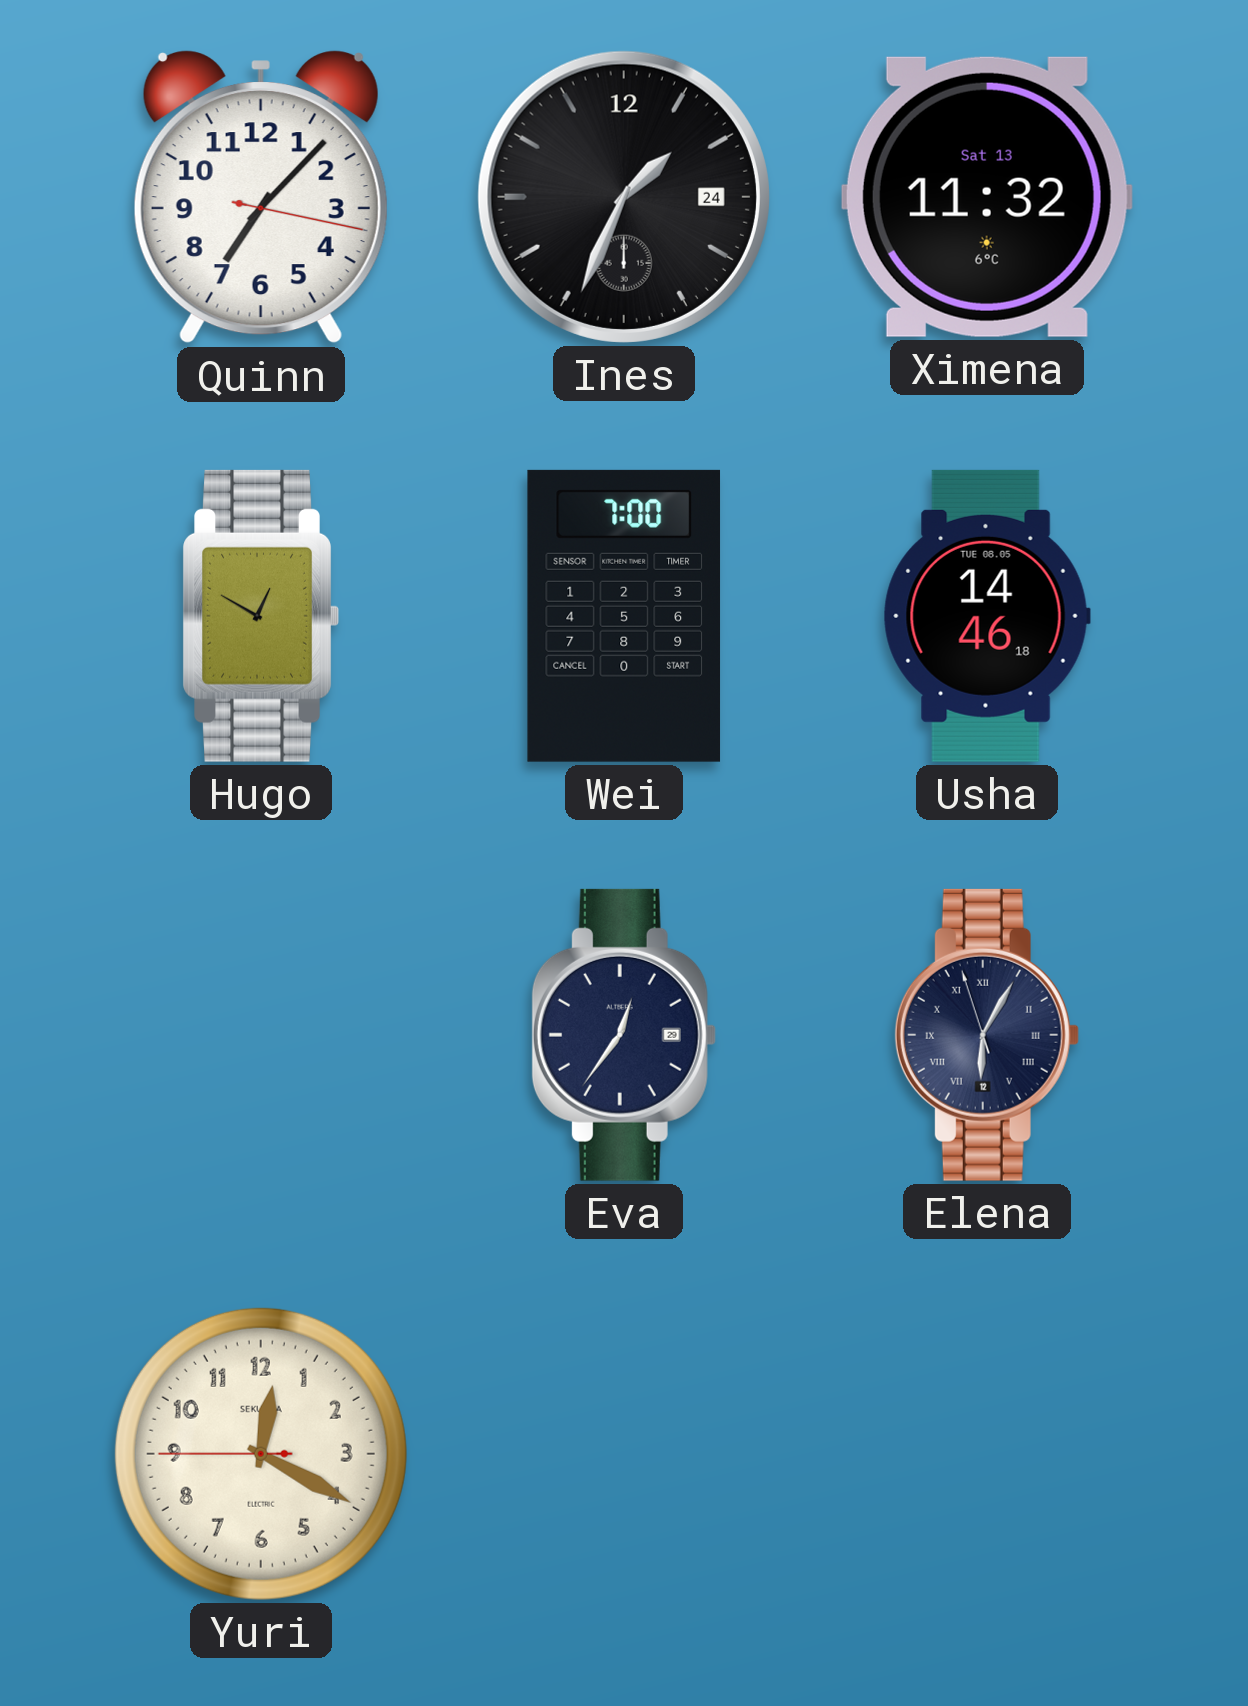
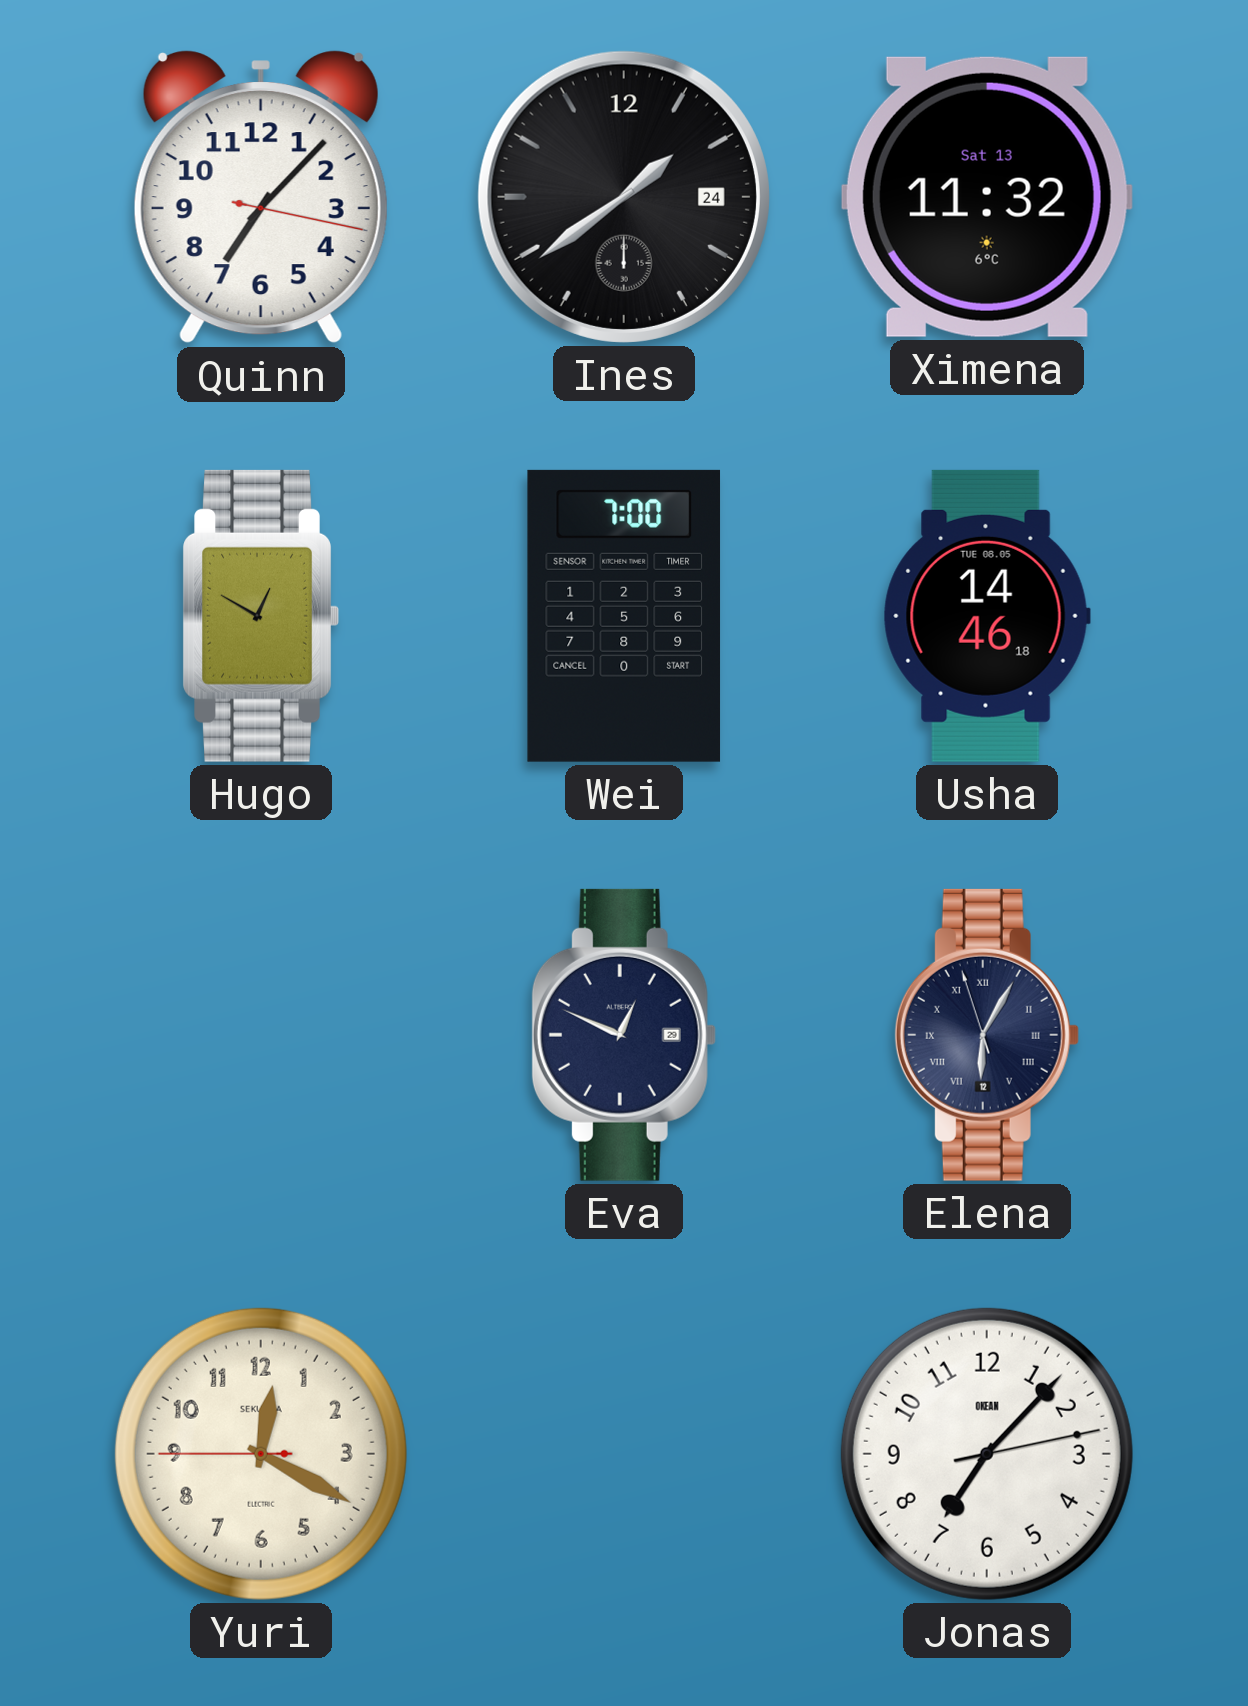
Ines: 1:34 -> 1:39
Eva: 12:36 -> 12:49
Jonas: none -> 7:07
